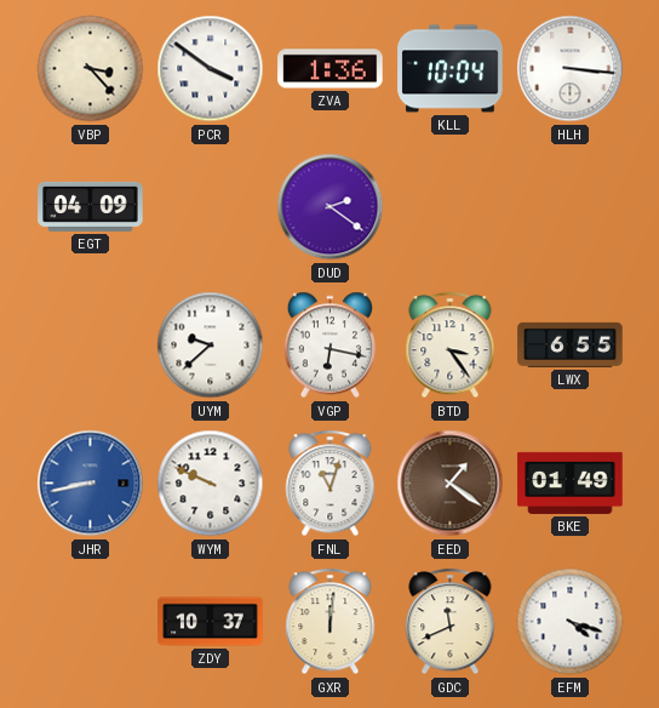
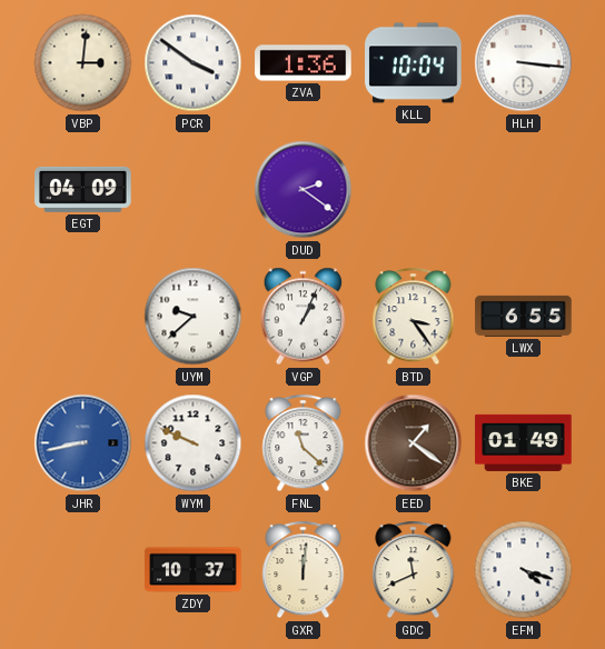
VBP: 3:23 -> 3:01
VGP: 6:17 -> 1:04
FNL: 11:03 -> 11:22
